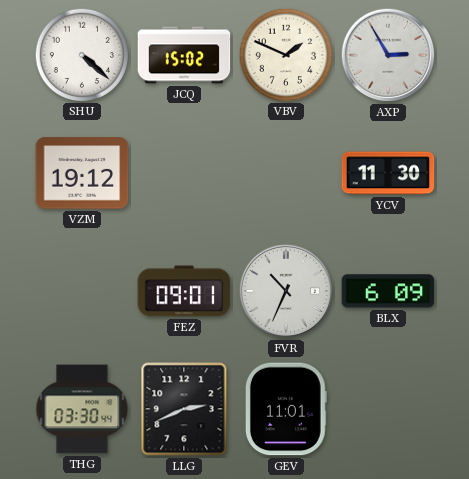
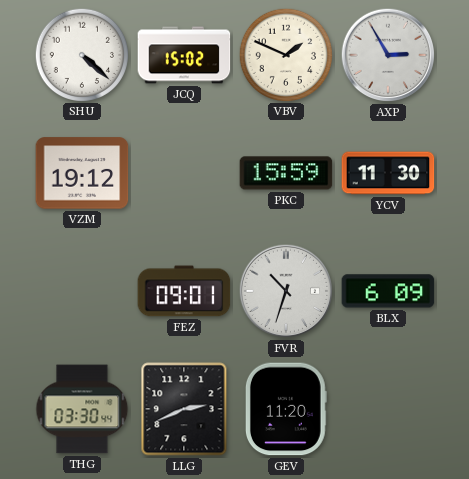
PKC: none -> 15:59
FVR: 10:34 -> 10:33
GEV: 11:01 -> 11:20
